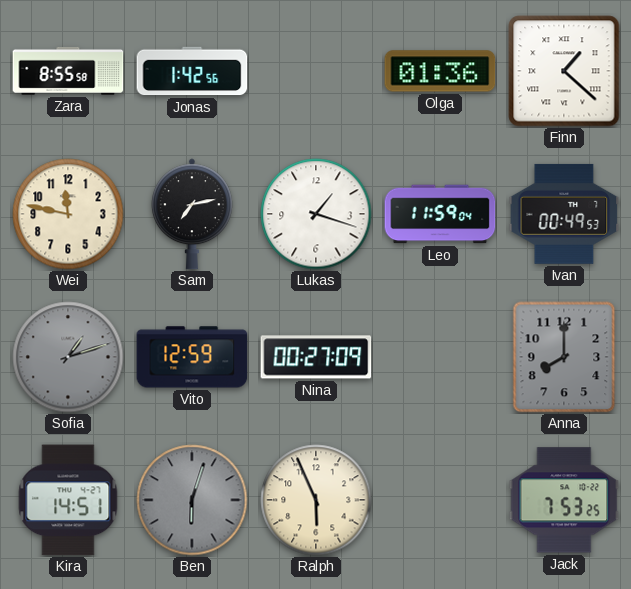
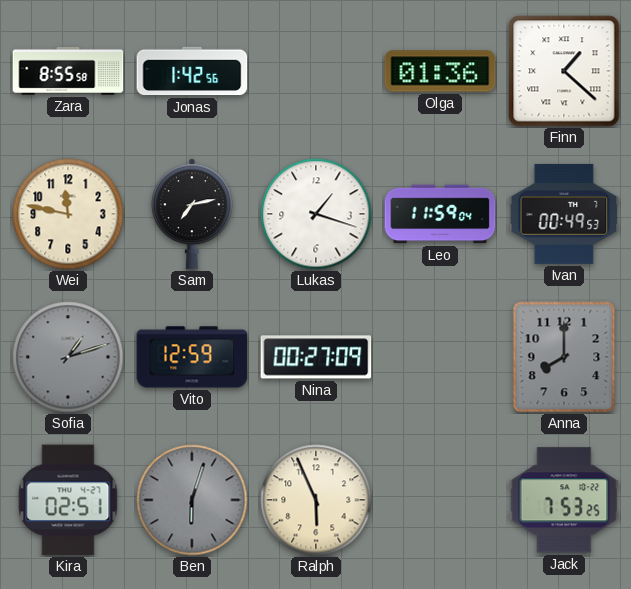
Kira: 14:51 -> 02:51
